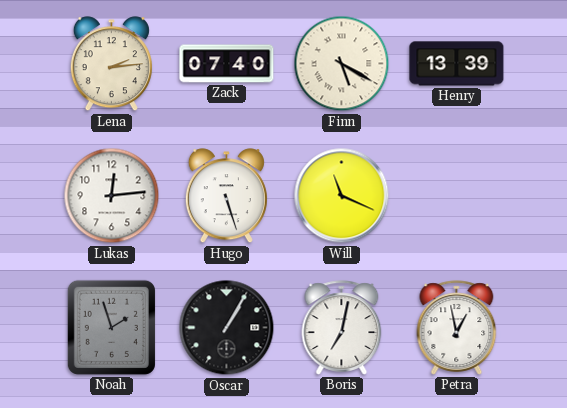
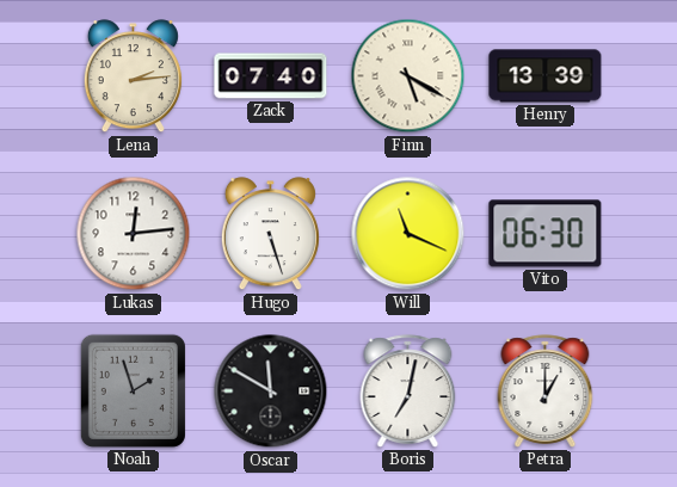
Vito: none -> 06:30
Oscar: 1:05 -> 11:50
Petra: 12:58 -> 1:00
